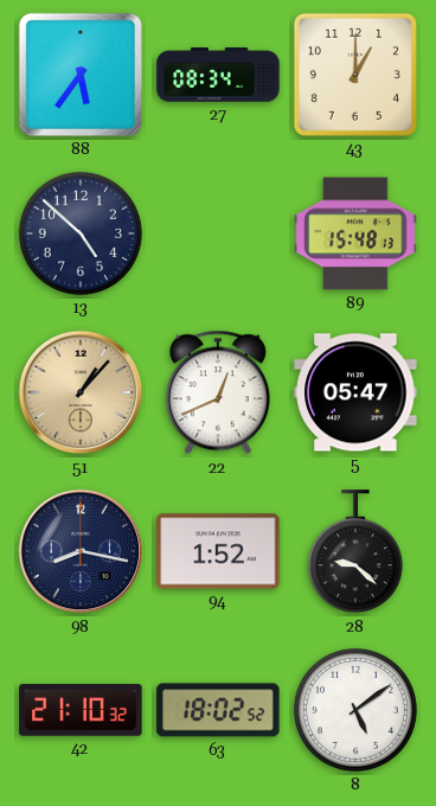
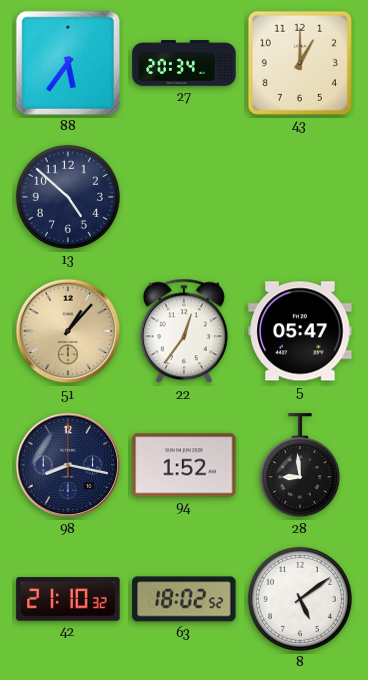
27: 08:34 -> 20:34
89: 15:48 -> none
22: 12:41 -> 12:36
28: 9:22 -> 8:59
